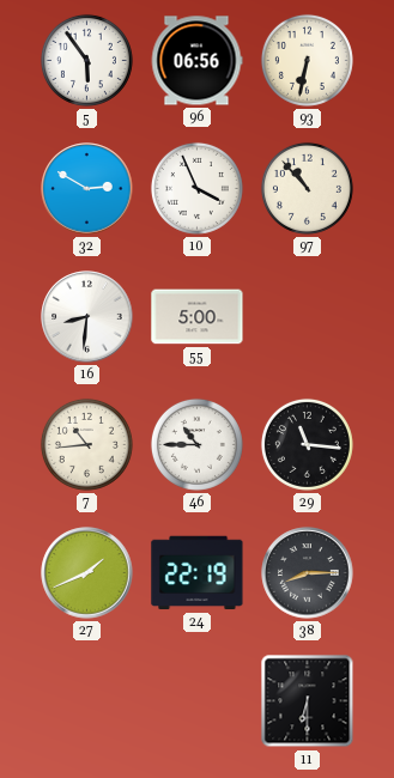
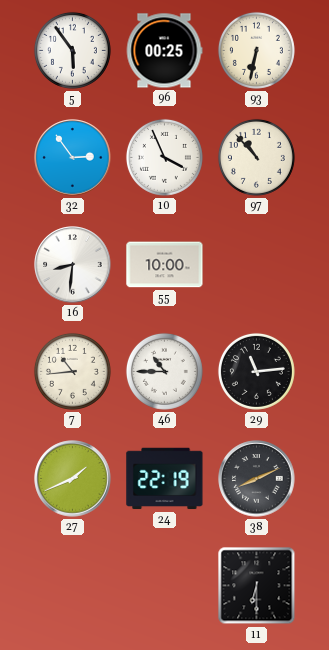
96: 06:56 -> 00:25
32: 2:50 -> 2:54
55: 5:00 -> 10:00
29: 11:16 -> 11:14
38: 8:15 -> 8:11
